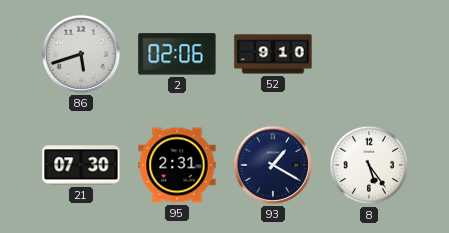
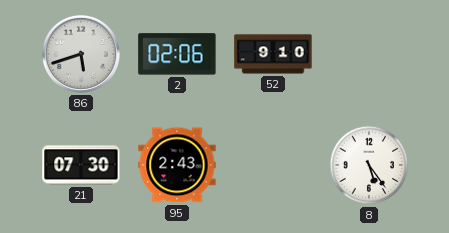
95: 2:31 -> 2:43
93: 1:20 -> none
